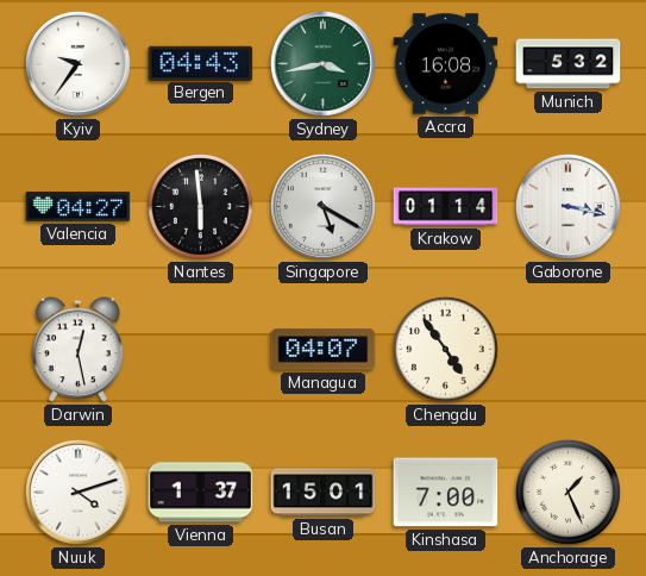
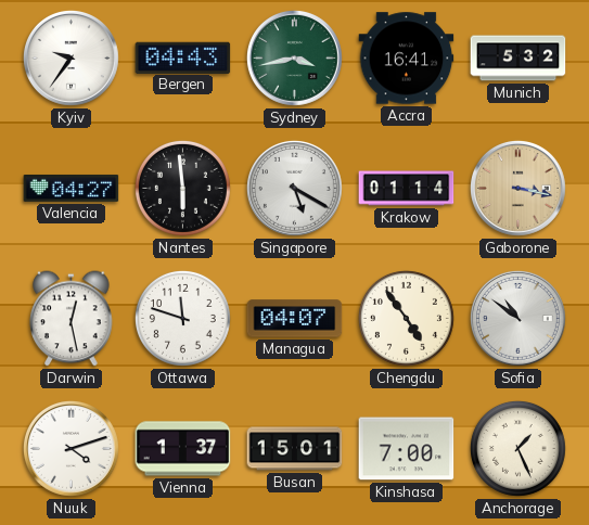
Accra: 16:08 -> 16:41
Gaborone dial: white -> champagne
Ottawa: none -> 11:48
Sofia: none -> 10:51
